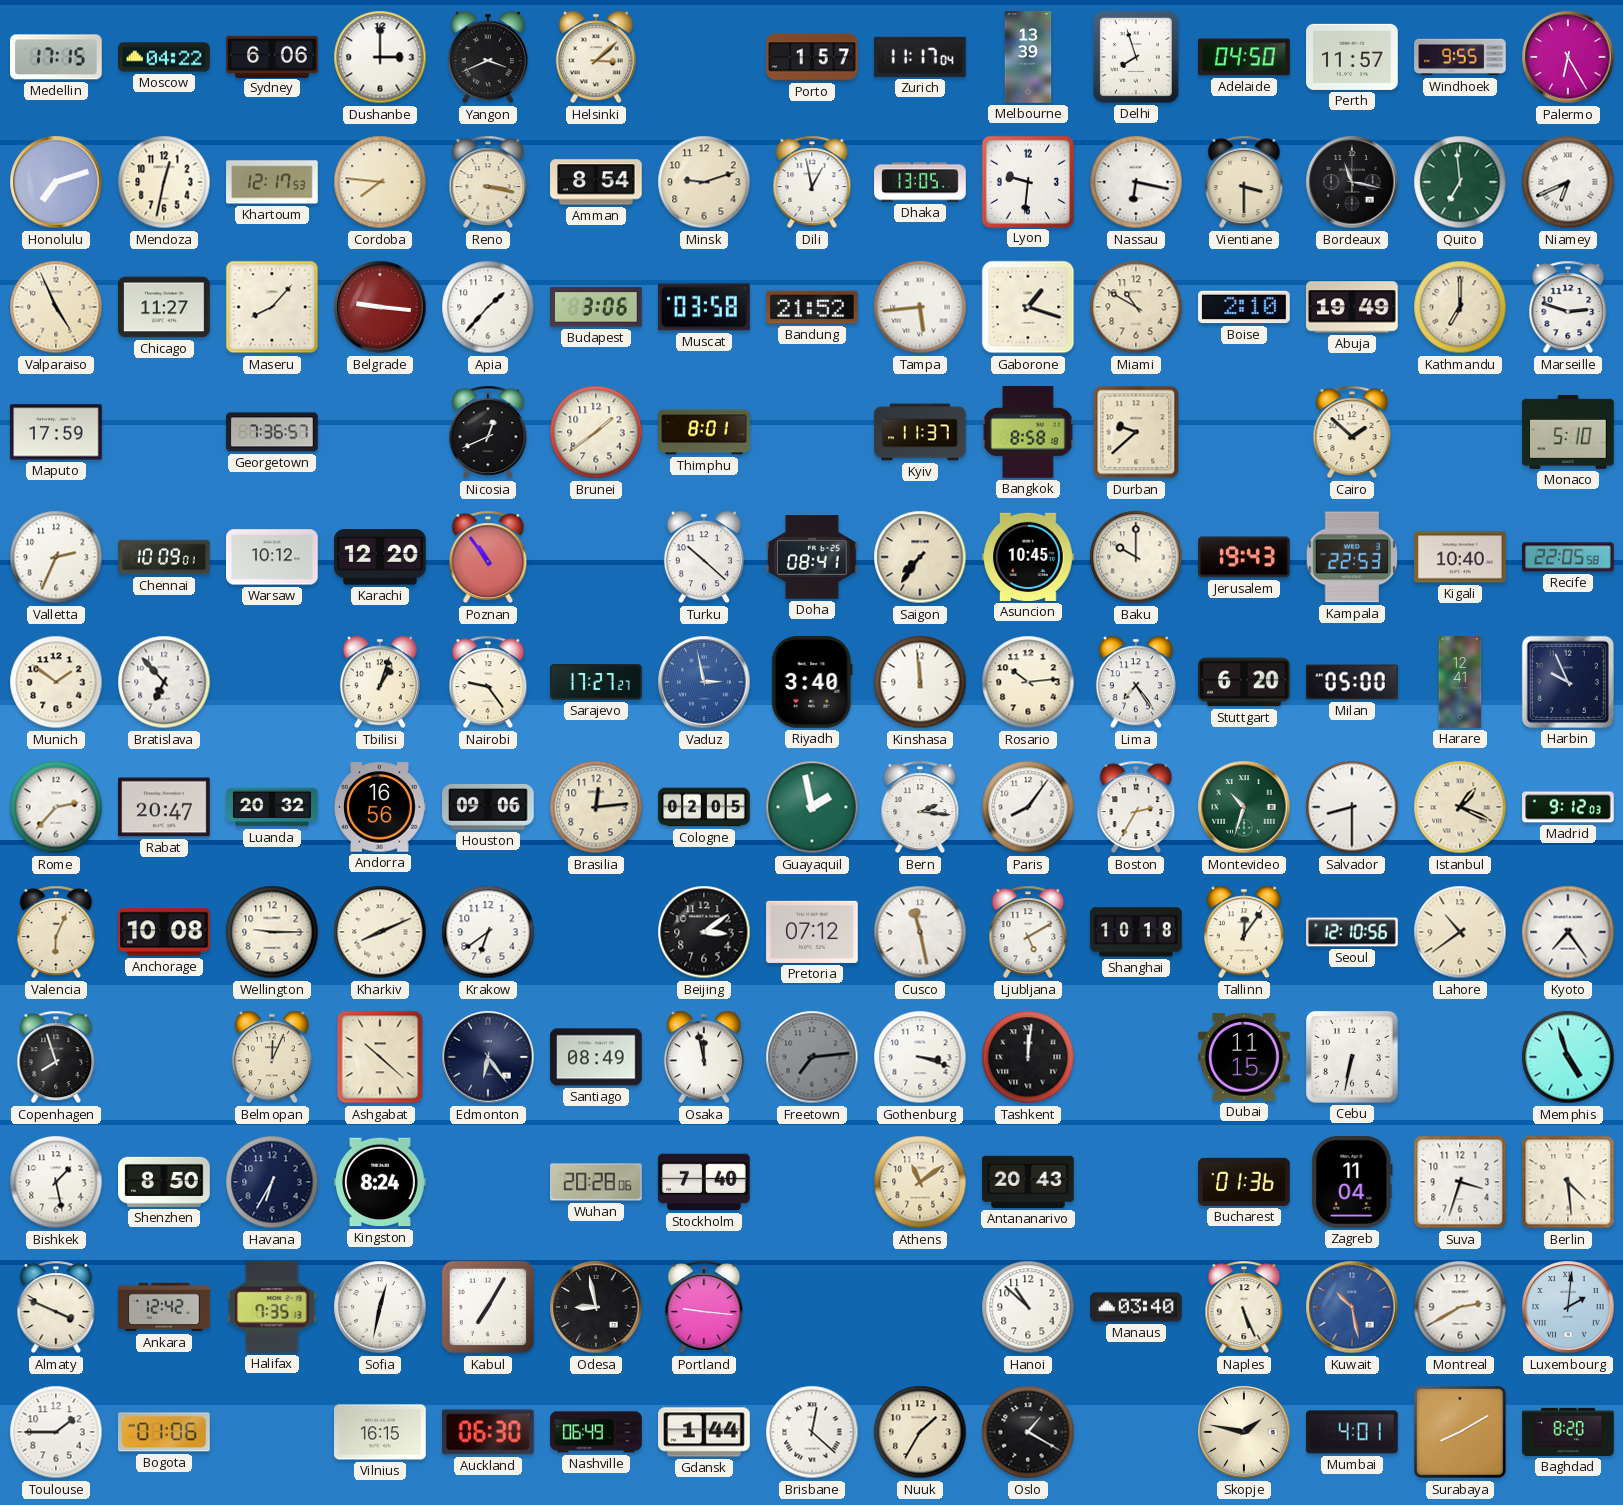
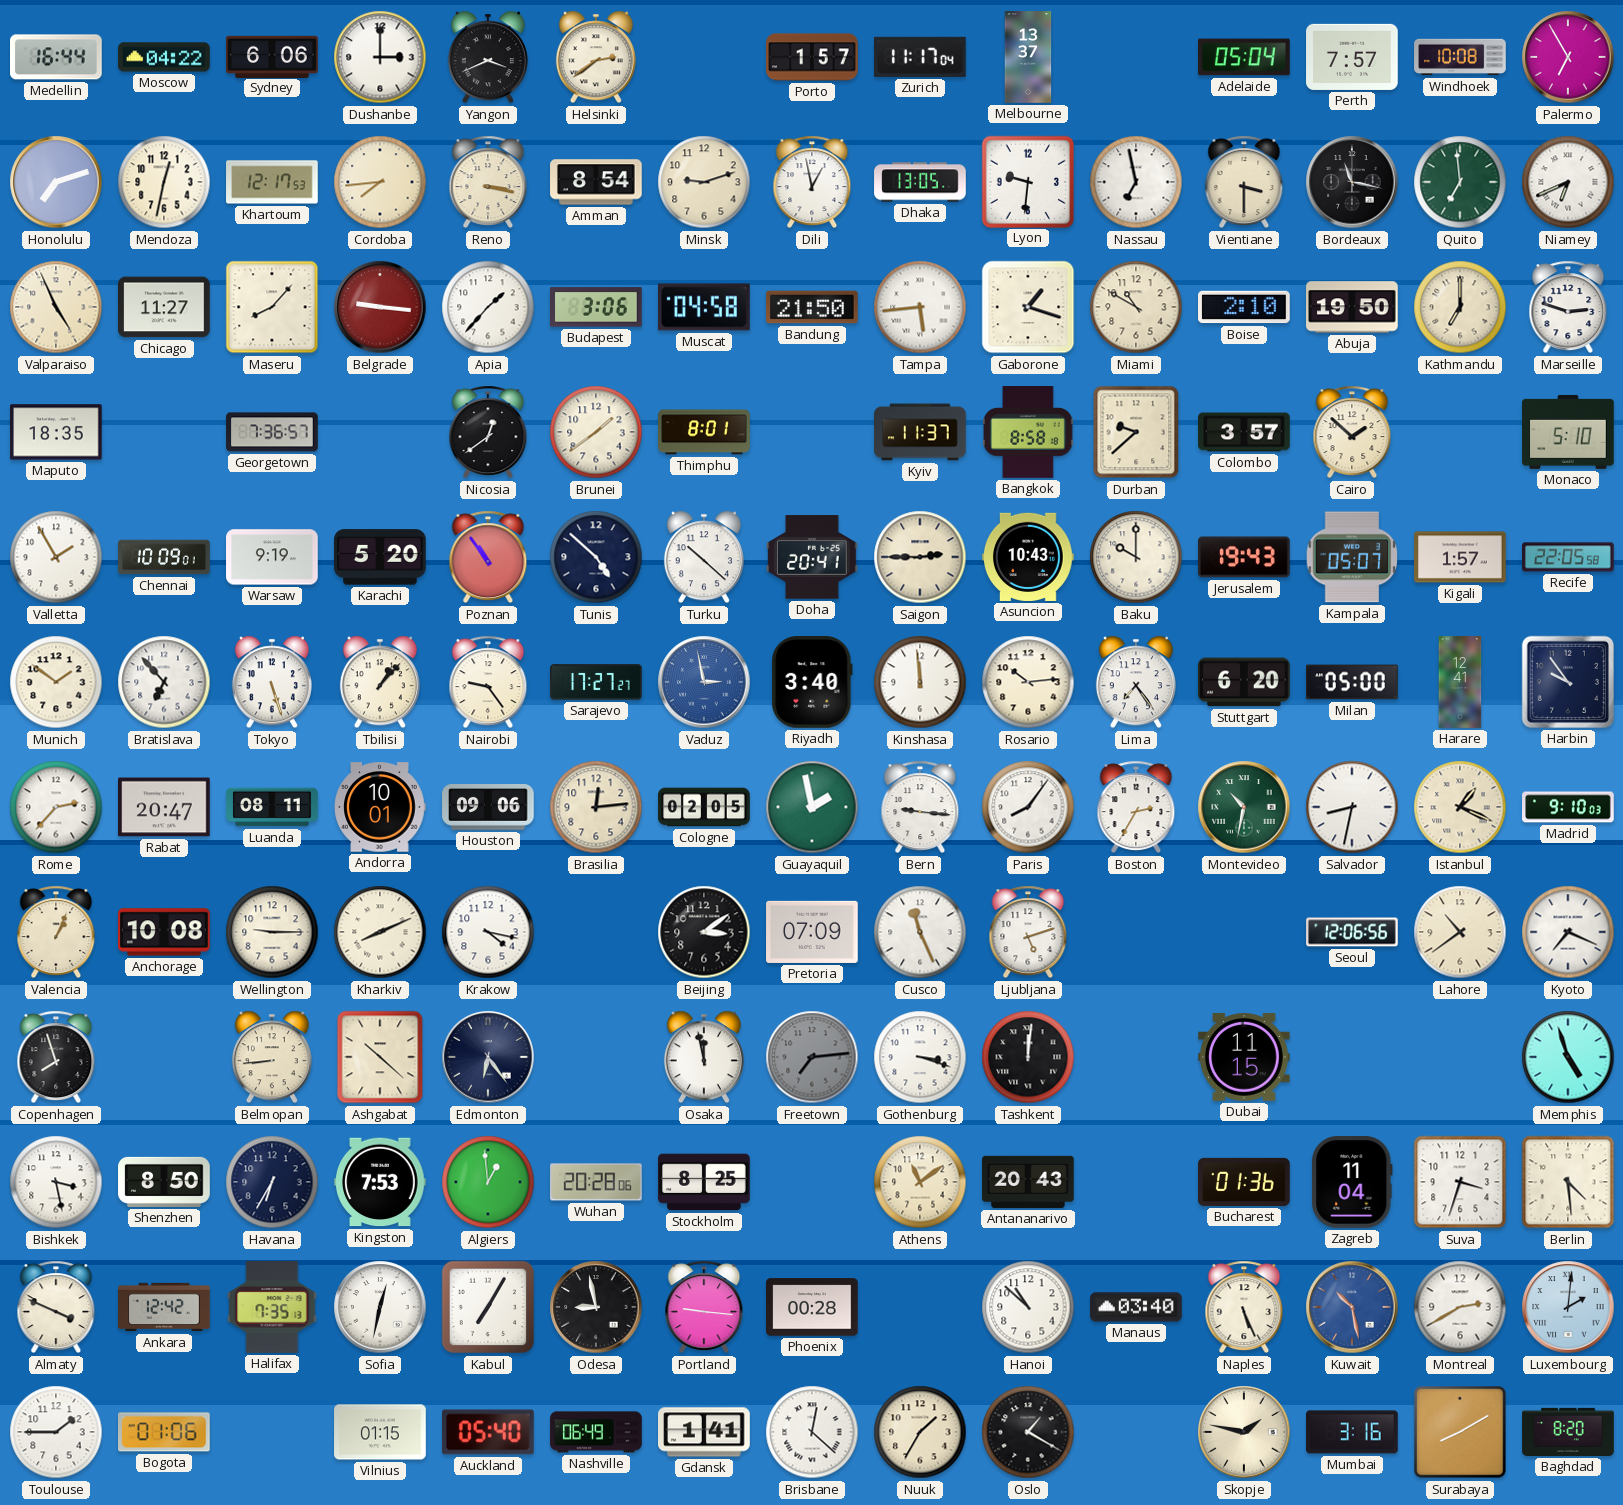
Medellin: 17:15 -> 16:44
Helsinki: 3:08 -> 2:39
Melbourne: 13:39 -> 13:37
Delhi: 7:57 -> none
Adelaide: 04:50 -> 05:04
Perth: 11:57 -> 7:57
Windhoek: 9:55 -> 10:08
Palermo: 6:25 -> 6:55
Cordoba: 7:46 -> 7:44
Nassau: 6:17 -> 6:58
Muscat: 03:58 -> 04:58
Bandung: 21:52 -> 21:50
Abuja: 19:49 -> 19:50
Maputo: 17:59 -> 18:35
Nicosia: 12:41 -> 12:39
Colombo: none -> 3:57
Valletta: 2:34 -> 1:55
Warsaw: 10:12 -> 9:19
Karachi: 12:20 -> 5:20
Tunis: none -> 4:52
Doha: 08:41 -> 20:41
Saigon: 7:36 -> 2:45
Asuncion: 10:45 -> 10:43
Kampala: 22:53 -> 05:07
Kigali: 10:40 -> 1:57
Tokyo: none -> 5:27
Tbilisi: 1:03 -> 1:07
Harbin: 9:56 -> 9:54
Luanda: 20:32 -> 08:11
Andorra: 16:56 -> 10:01
Bern: 2:16 -> 9:16
Montevideo: 10:33 -> 10:32
Salvador: 8:30 -> 8:32
Madrid: 9:12 -> 9:10
Valencia: 6:04 -> 1:04
Krakow: 6:39 -> 4:17
Pretoria: 07:12 -> 07:09
Cusco: 11:28 -> 11:26
Ljubljana: 5:10 -> 5:12
Shanghai: 10:18 -> none
Tallinn: 12:06 -> none
Seoul: 12:10 -> 12:06
Kyoto: 7:24 -> 7:19
Belmopan: 12:04 -> 8:44
Santiago: 08:49 -> none
Cebu: 6:32 -> none
Bishkek: 1:28 -> 3:28
Kingston: 8:24 -> 7:53
Algiers: none -> 12:59
Stockholm: 7:40 -> 8:25
Phoenix: none -> 00:28
Vilnius: 16:15 -> 01:15
Auckland: 06:30 -> 05:40
Gdansk: 1:44 -> 1:41
Mumbai: 4:01 -> 3:16
